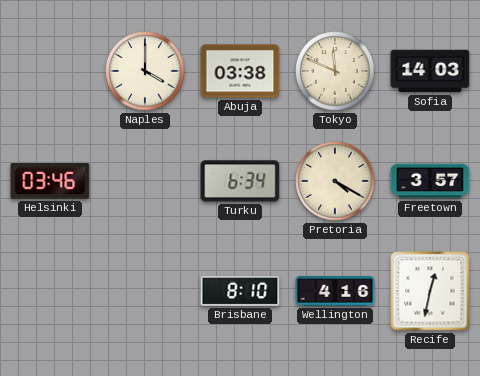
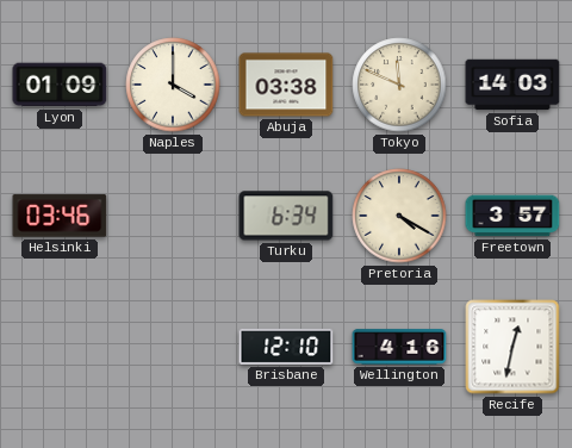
Lyon: none -> 01:09
Brisbane: 8:10 -> 12:10
